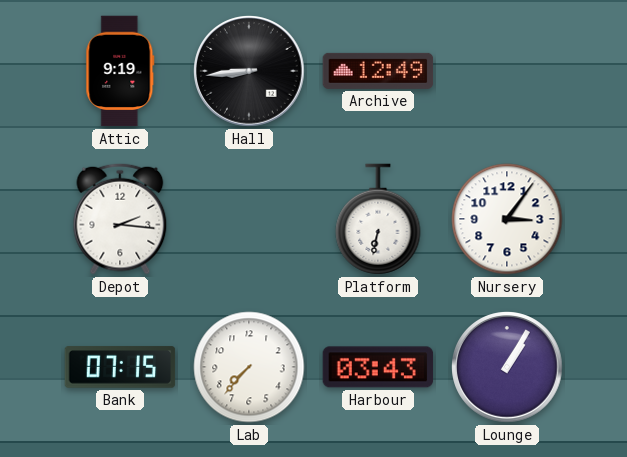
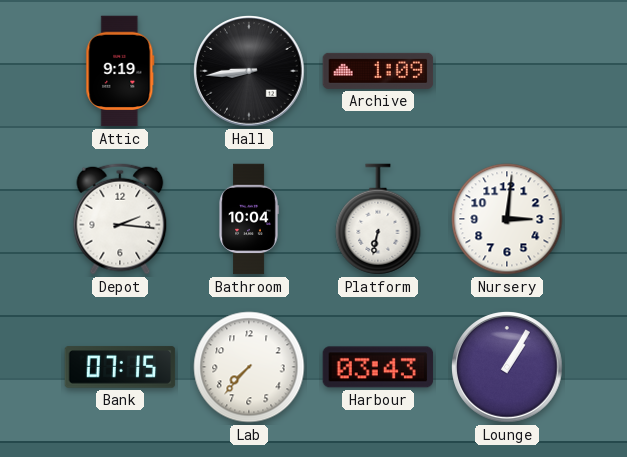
Archive: 12:49 -> 1:09
Bathroom: none -> 10:04
Nursery: 3:06 -> 3:01
